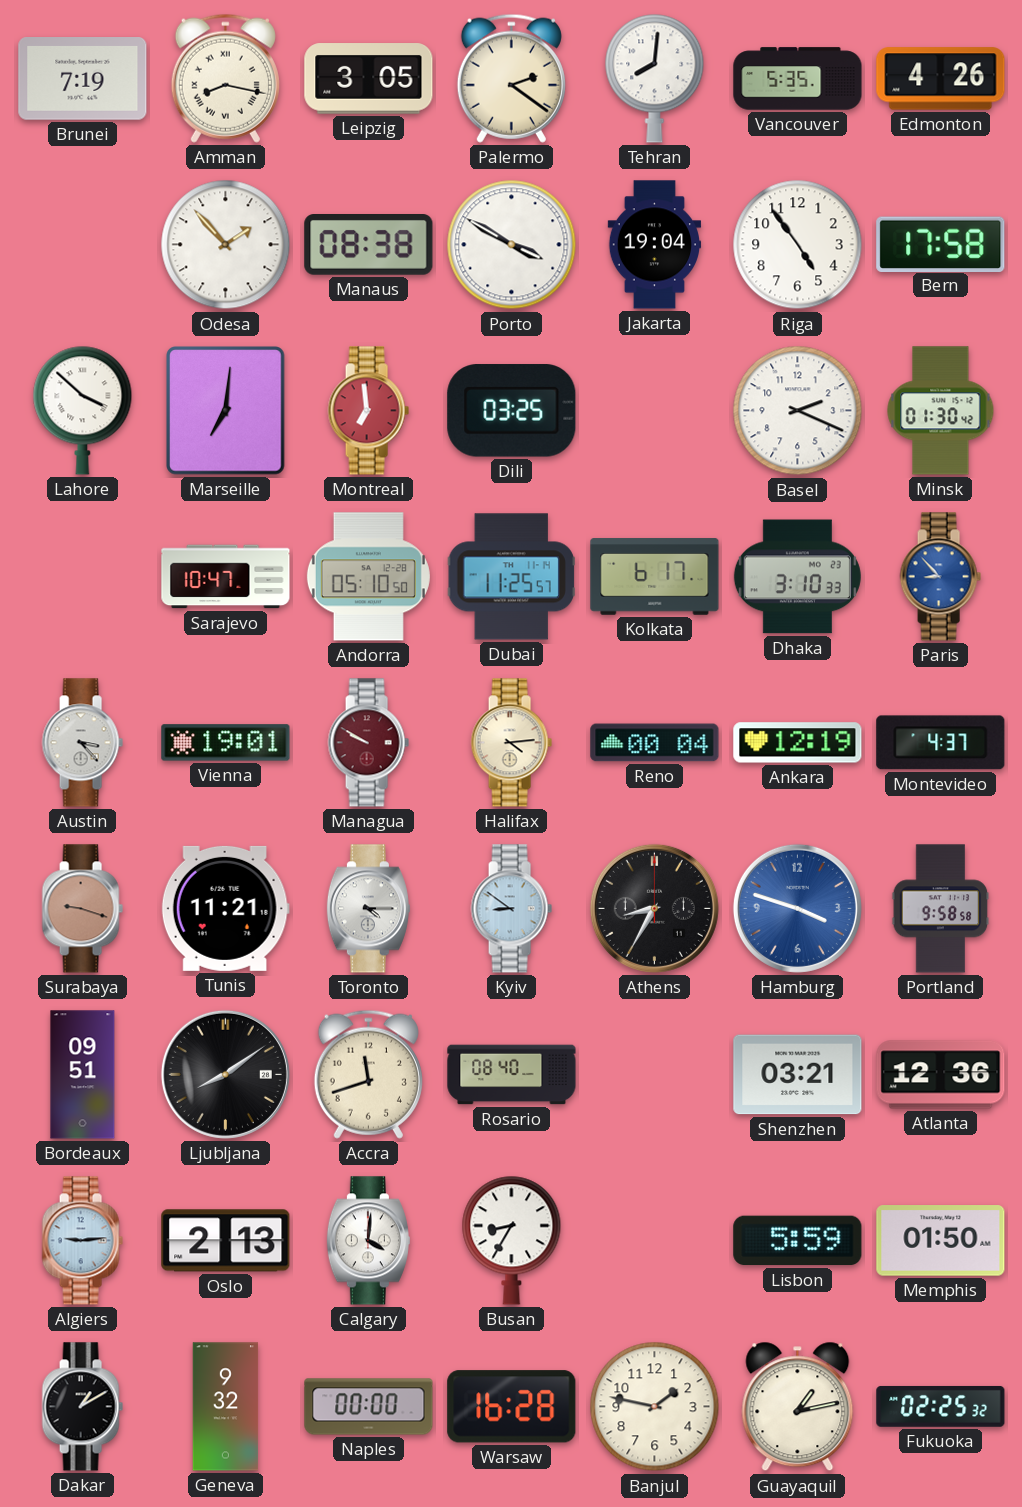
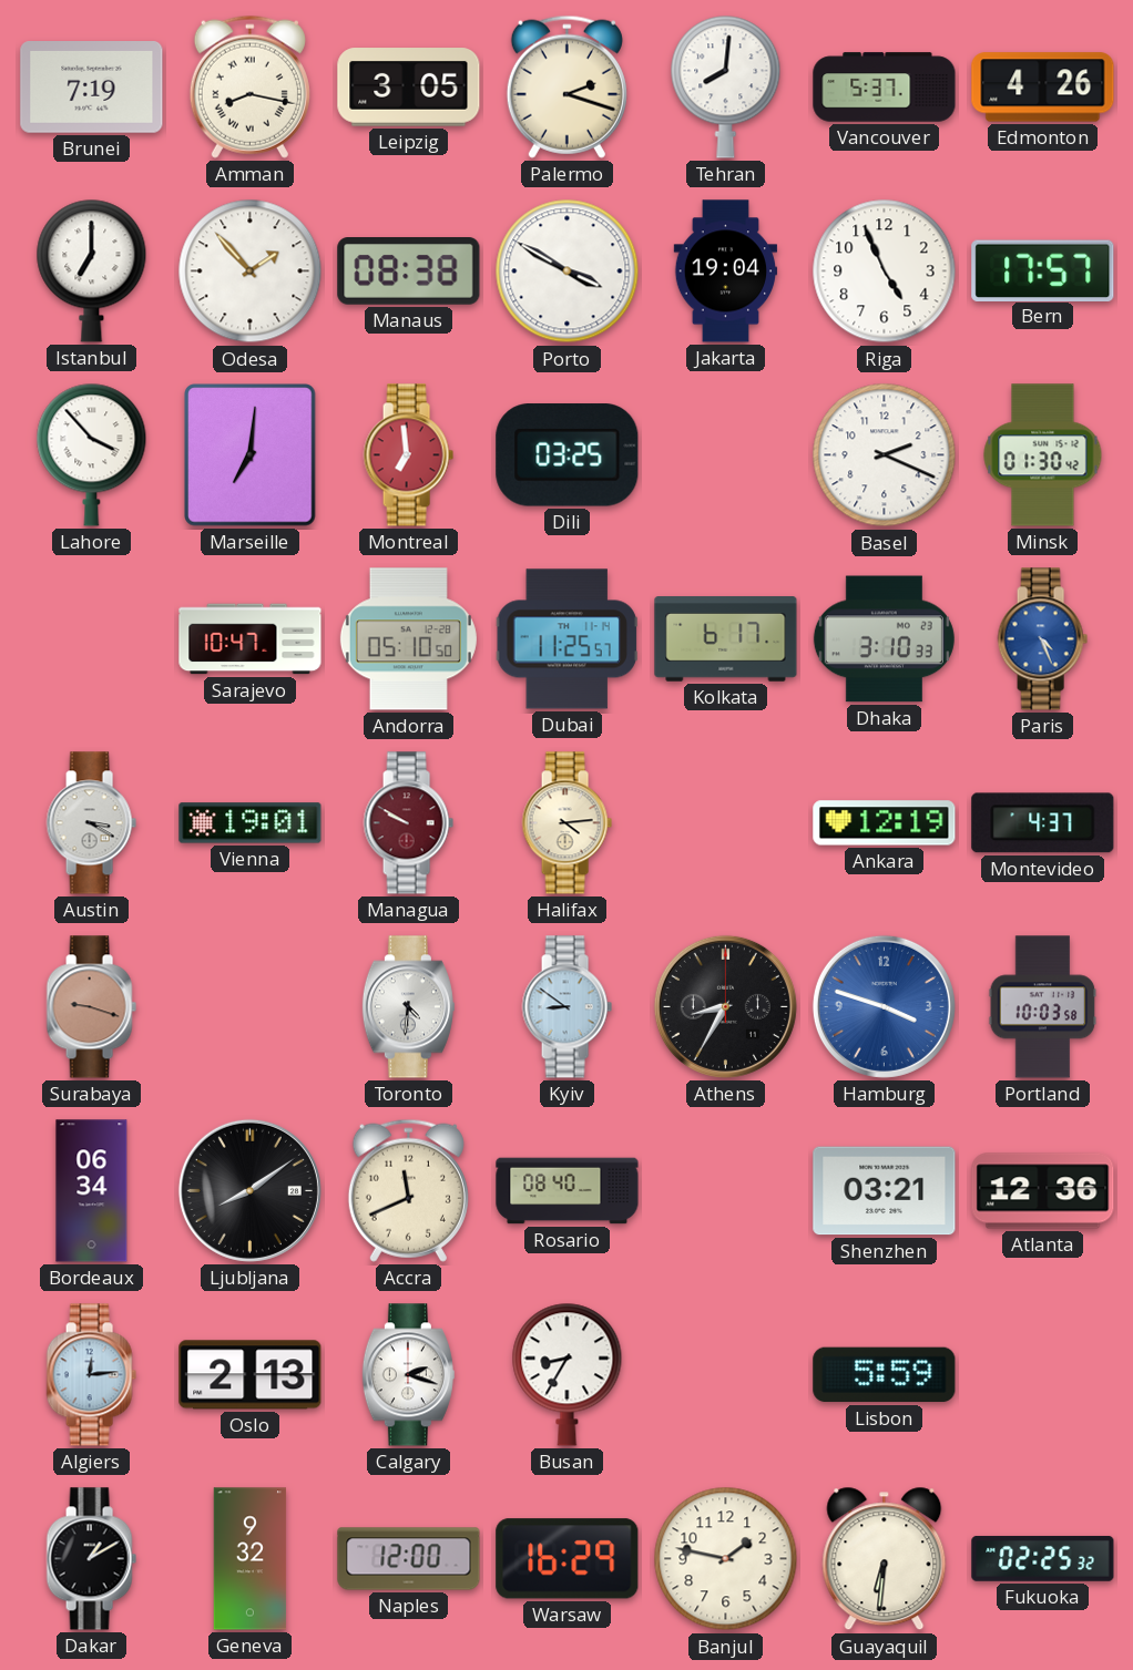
Palermo: 2:21 -> 2:18
Vancouver: 5:35 -> 5:37
Istanbul: none -> 7:00
Riga: 4:54 -> 4:56
Bern: 17:58 -> 17:57
Lahore: 3:52 -> 3:53
Paris: 8:53 -> 4:26
Austin: 3:23 -> 3:20
Reno: 00:04 -> none
Tunis: 11:21 -> none
Toronto: 4:15 -> 4:31
Portland: 9:58 -> 10:03
Bordeaux: 09:51 -> 06:34
Accra: 11:42 -> 11:41
Algiers: 9:14 -> 12:14
Calgary: 4:01 -> 2:18
Memphis: 01:50 -> none
Naples: 00:00 -> 12:00
Warsaw: 16:28 -> 16:29
Guayaquil: 1:13 -> 6:31
